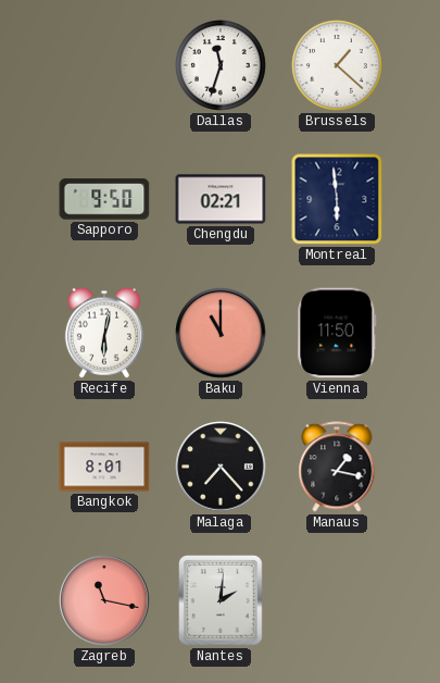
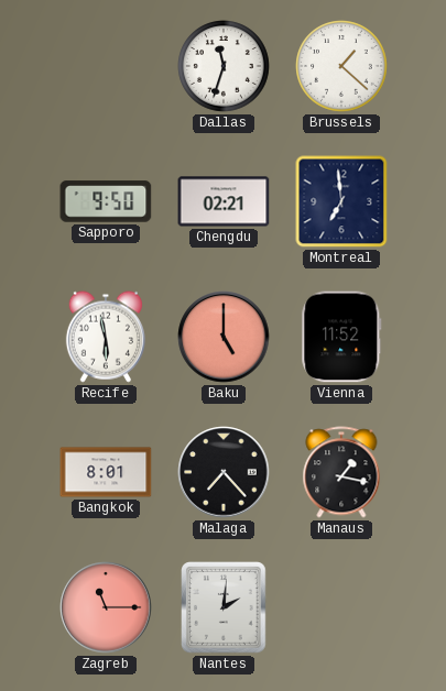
Montreal: 5:59 -> 6:59
Recife: 6:02 -> 5:58
Baku: 11:00 -> 5:00
Vienna: 11:50 -> 11:52
Zagreb: 11:17 -> 11:15
